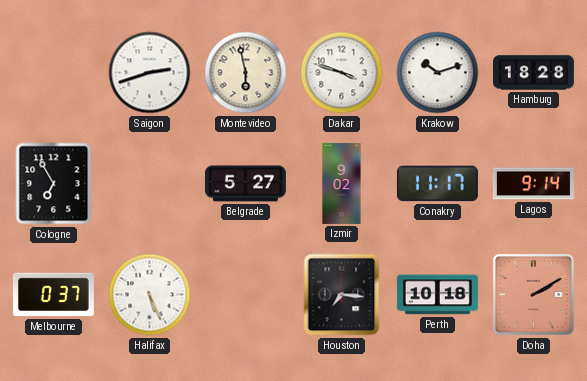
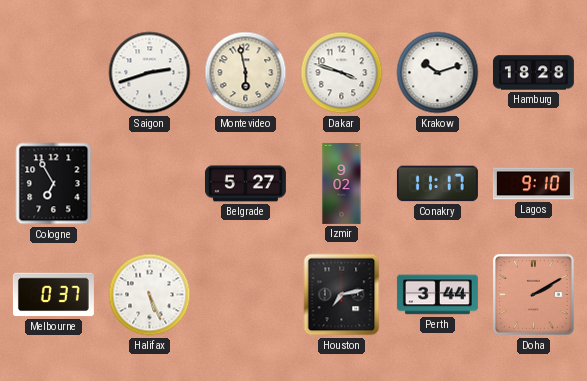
Lagos: 9:14 -> 9:10
Houston: 7:16 -> 7:13
Perth: 10:18 -> 3:44
